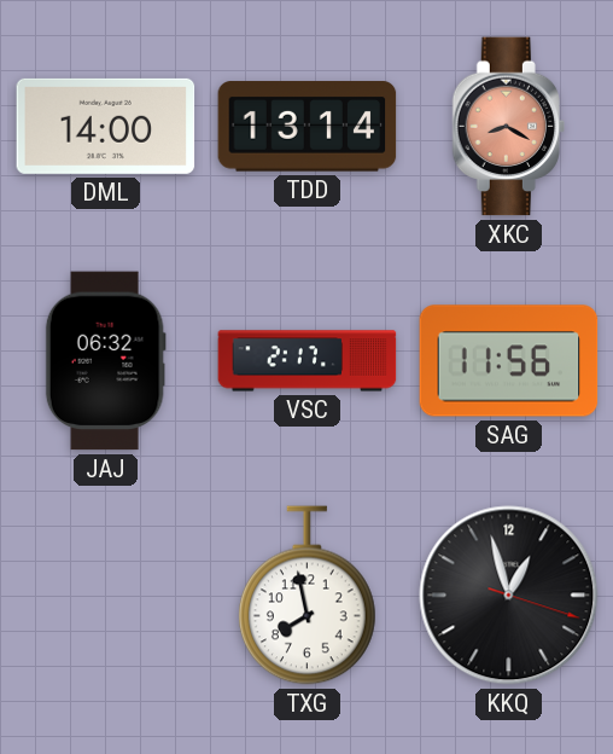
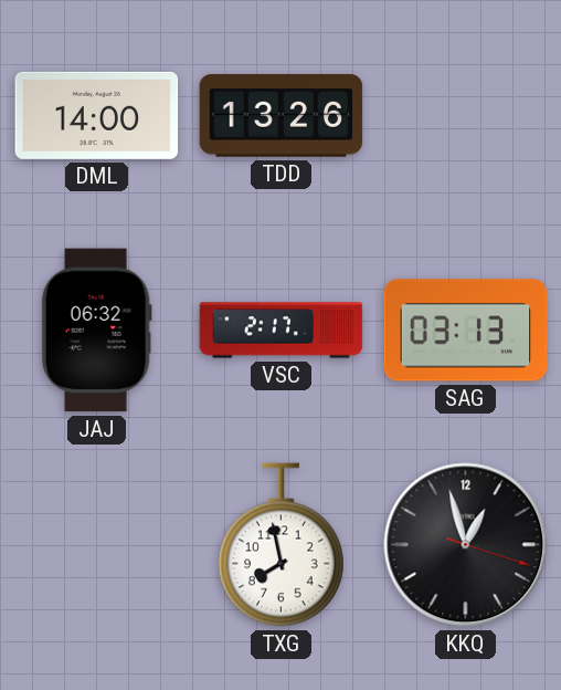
TDD: 13:14 -> 13:26
XKC: 8:20 -> none
SAG: 11:56 -> 03:13
